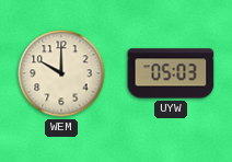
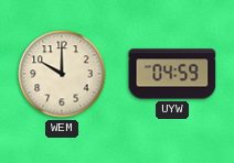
UYW: 05:03 -> 04:59
